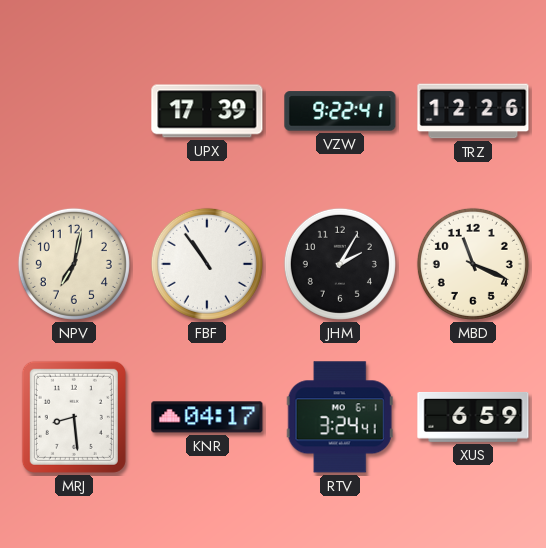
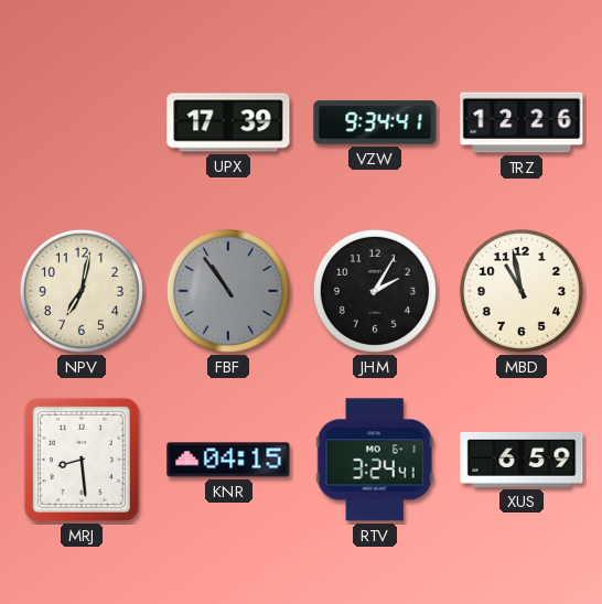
VZW: 9:22 -> 9:34
FBF dial: white -> grey
MBD: 11:19 -> 10:58
KNR: 04:17 -> 04:15
